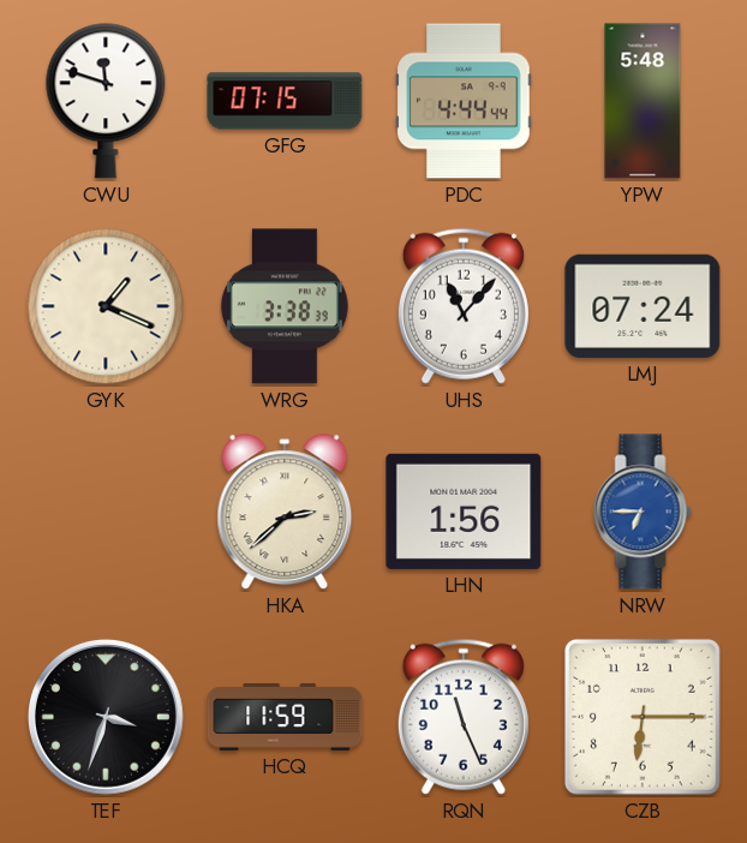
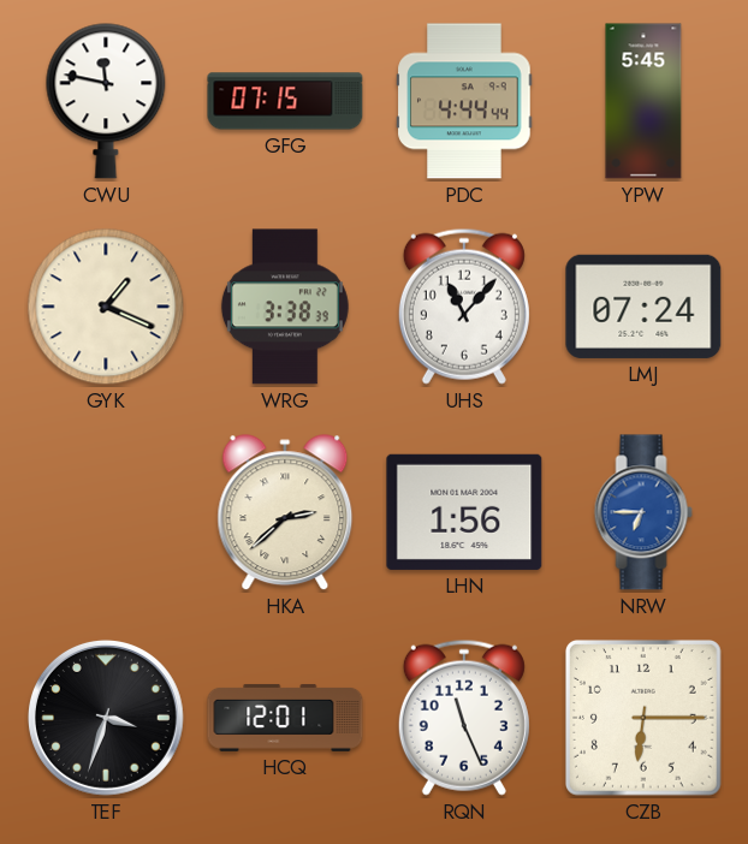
CWU: 11:48 -> 11:47
YPW: 5:48 -> 5:45
HCQ: 11:59 -> 12:01
